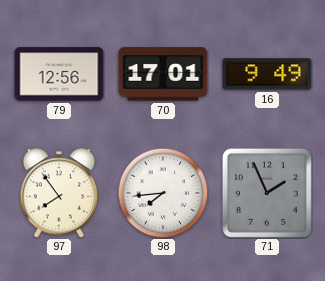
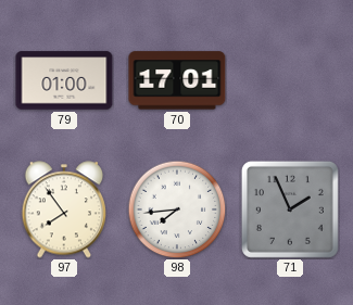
79: 12:56 -> 01:00
16: 9:49 -> none
